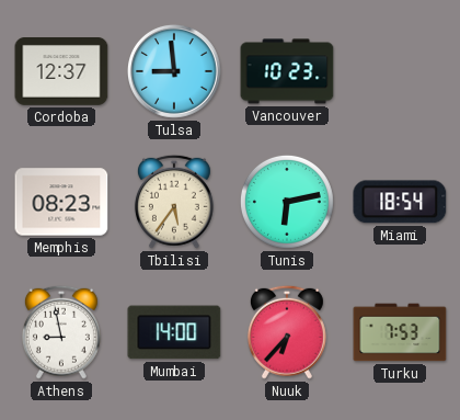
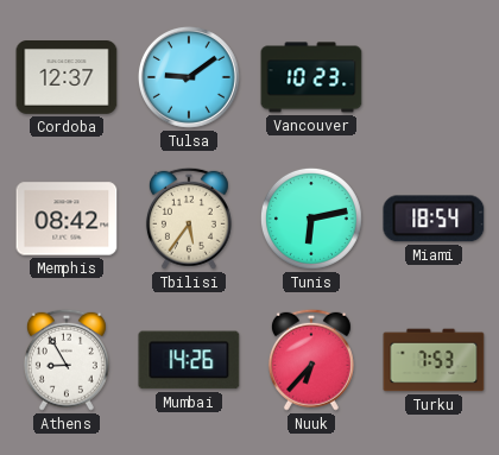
Tulsa: 8:59 -> 9:09
Memphis: 08:23 -> 08:42
Athens: 8:58 -> 8:55
Mumbai: 14:00 -> 14:26
